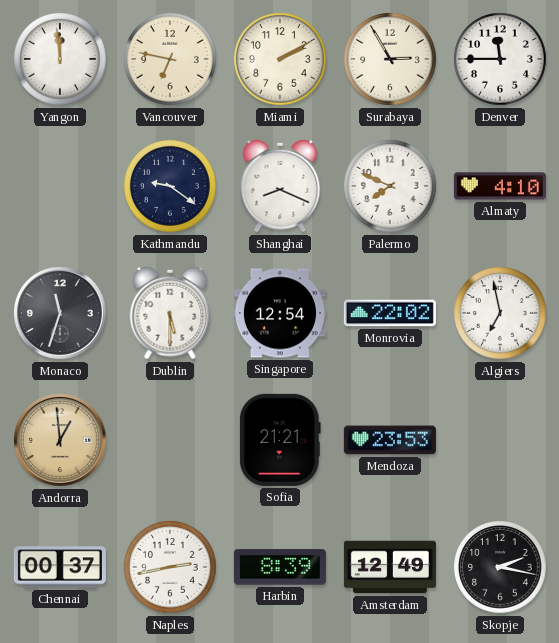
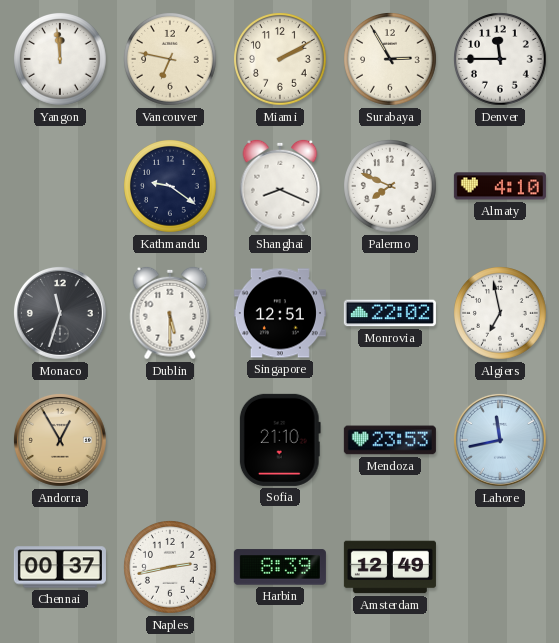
Singapore: 12:54 -> 12:51
Andorra: 12:59 -> 12:55
Sofia: 21:21 -> 21:10
Lahore: none -> 11:43
Skopje: 2:17 -> none
